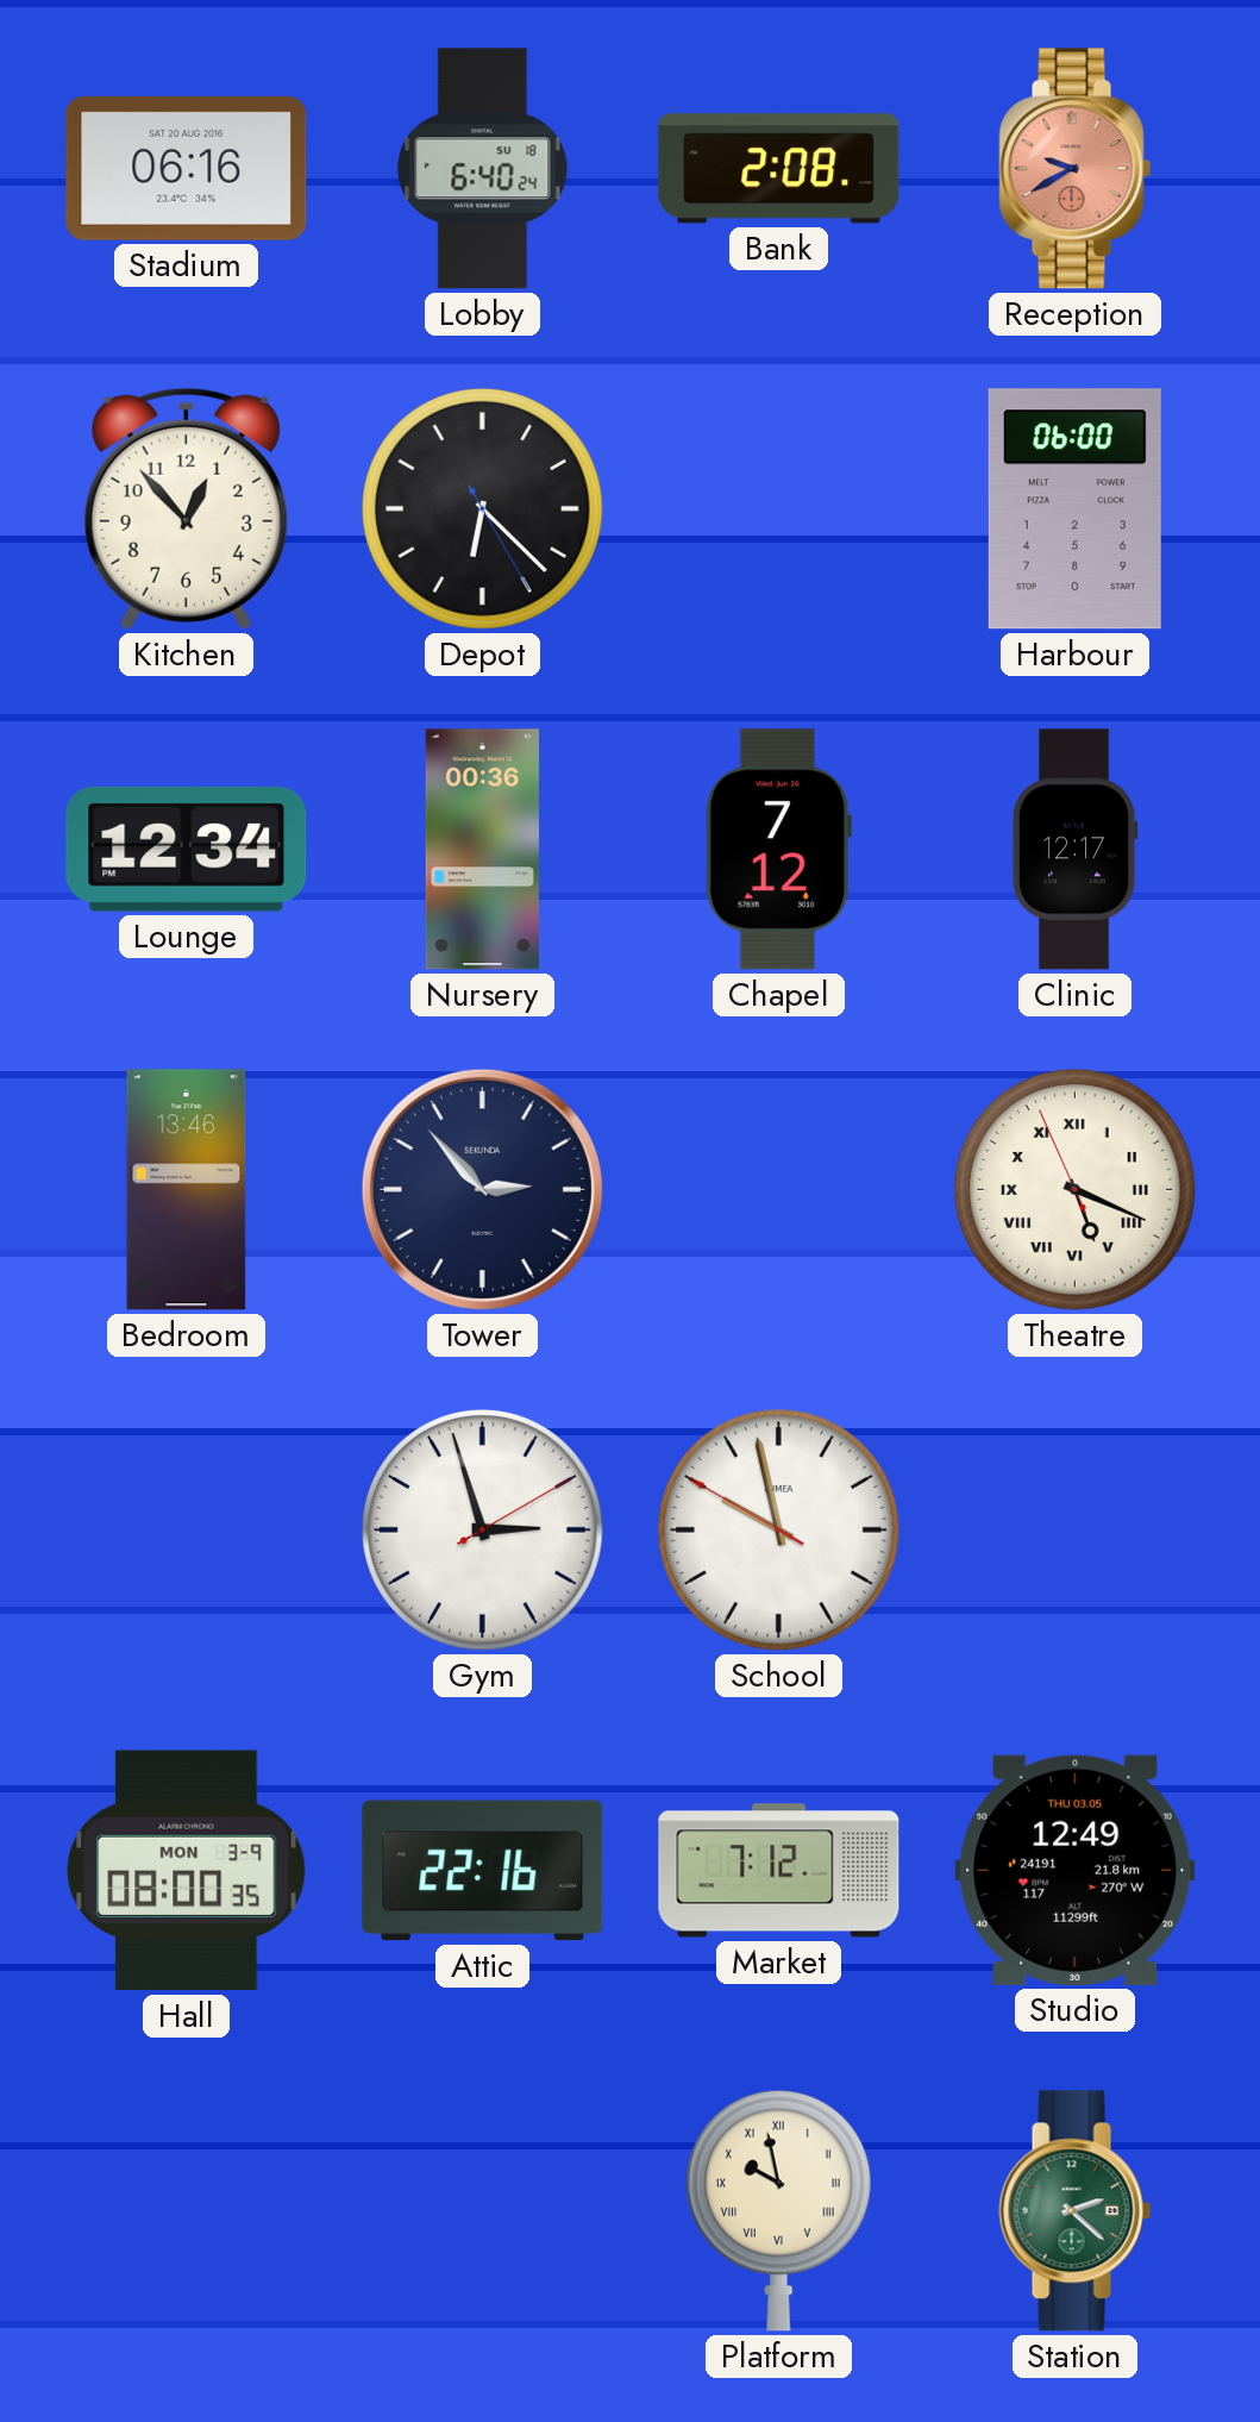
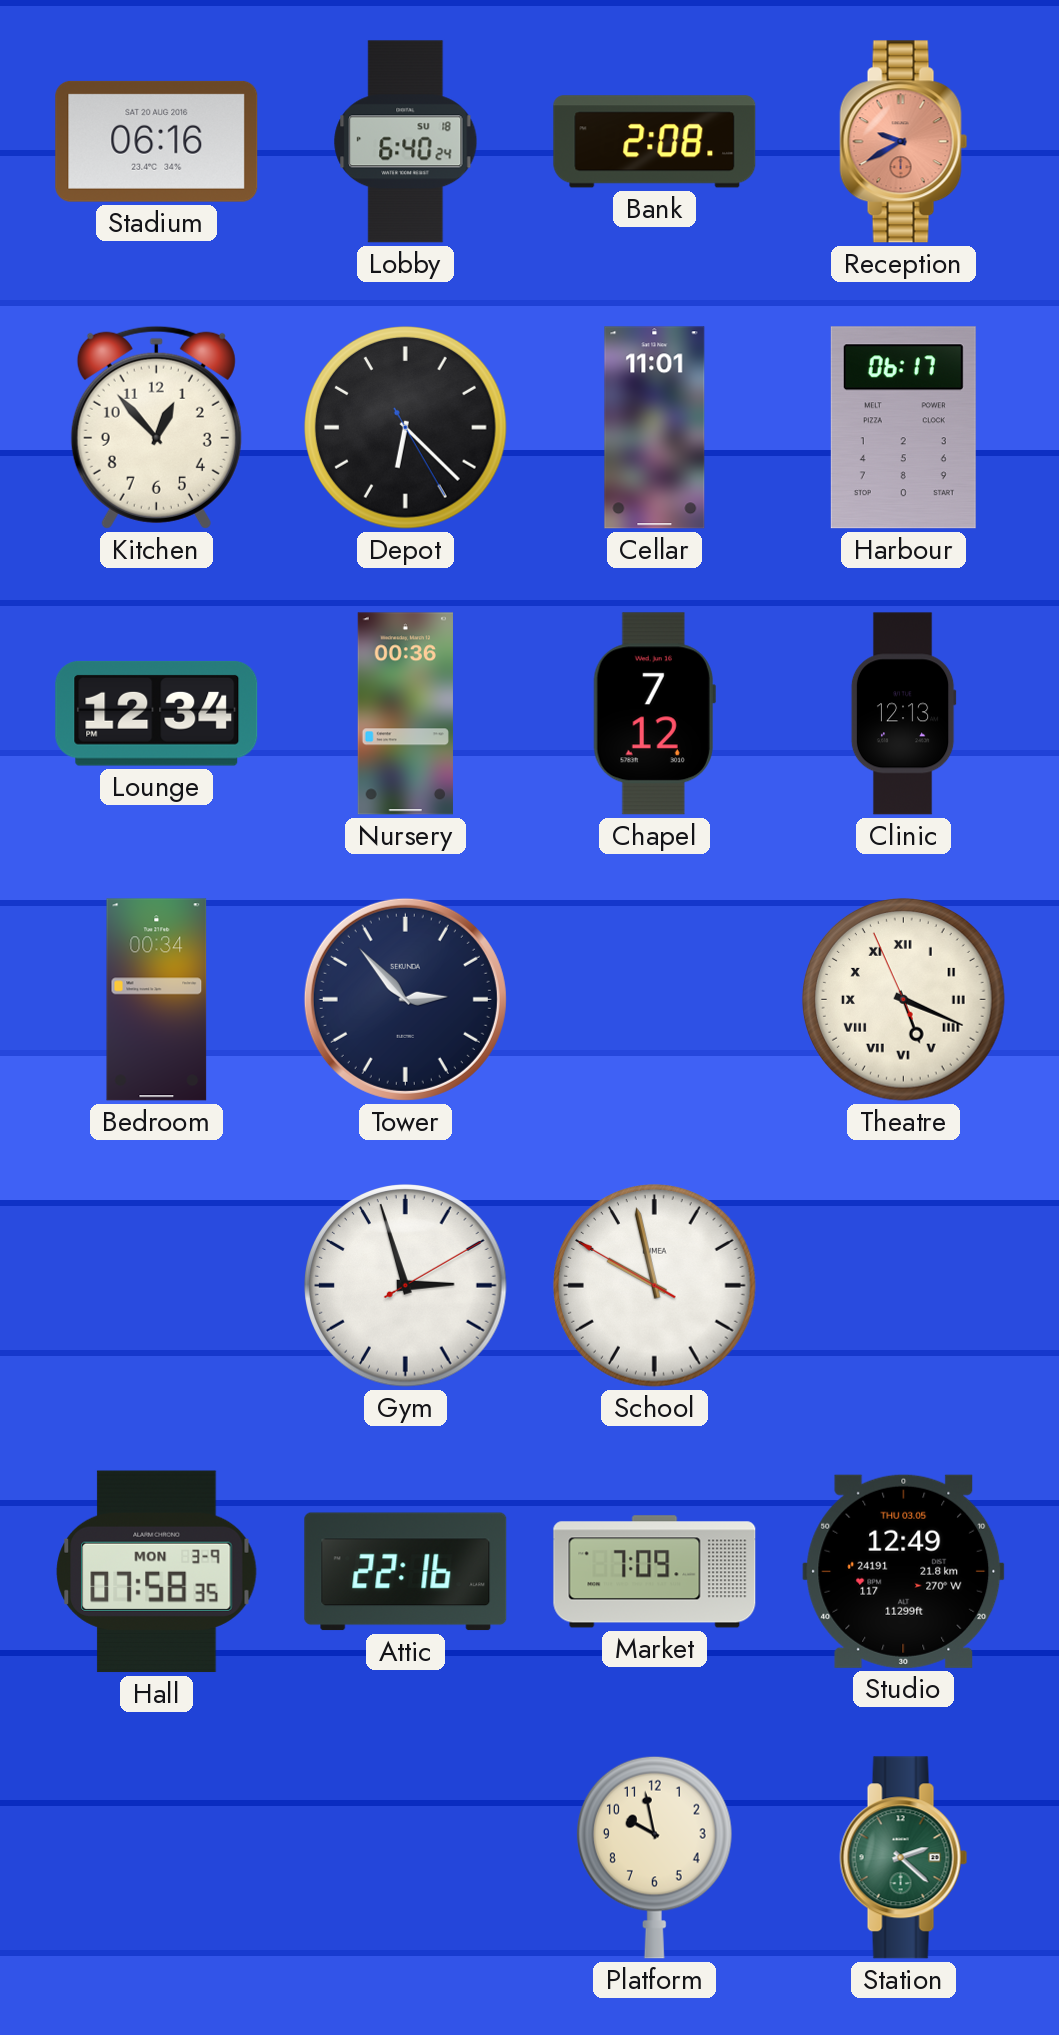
Cellar: none -> 11:01
Harbour: 06:00 -> 06:17
Clinic: 12:17 -> 12:13
Bedroom: 13:46 -> 00:34
Hall: 08:00 -> 07:58
Market: 7:12 -> 7:09
Platform numerals: Roman -> Arabic
